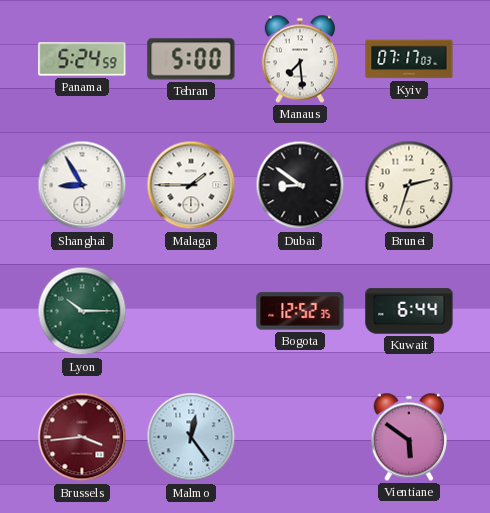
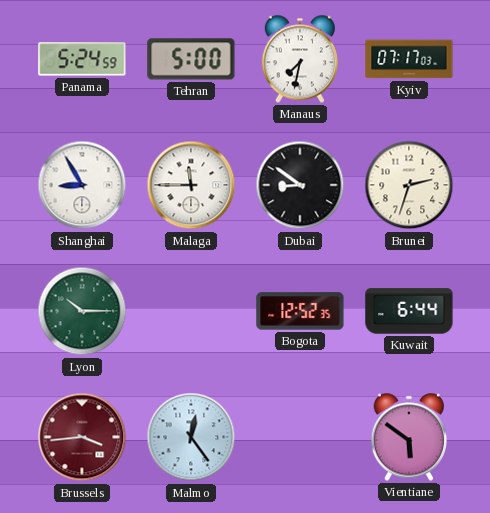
Manaus: 7:29 -> 7:32
Malaga: 1:45 -> 11:45
